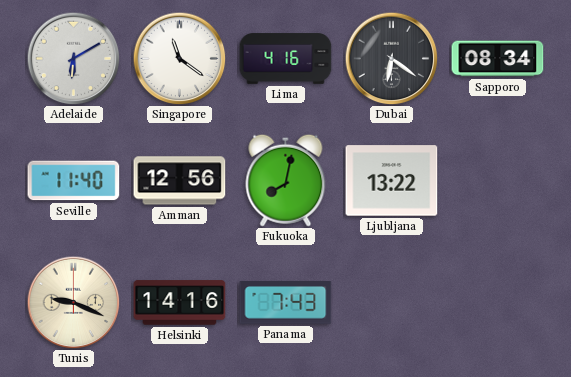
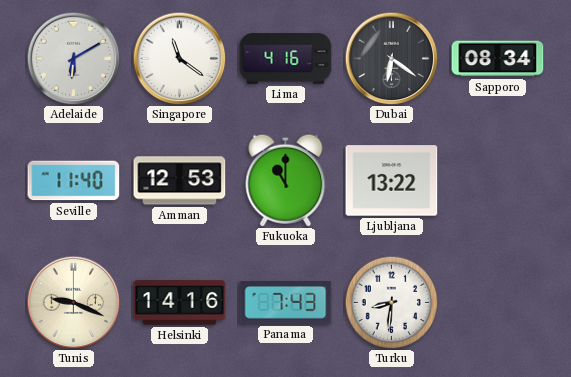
Amman: 12:56 -> 12:53
Fukuoka: 8:02 -> 11:00
Turku: none -> 8:31
